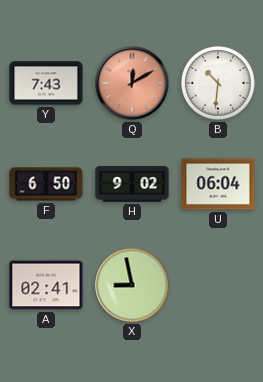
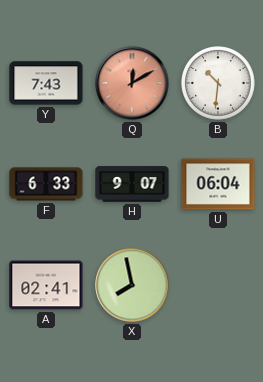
F: 6:50 -> 6:33
H: 9:02 -> 9:07
X: 8:58 -> 7:58
